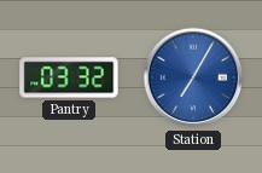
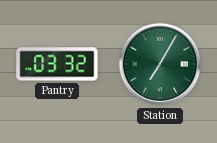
Station dial: blue -> green
